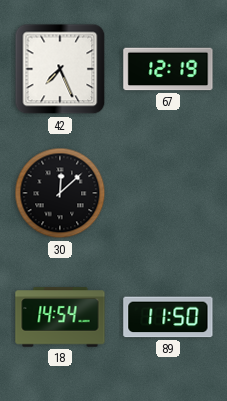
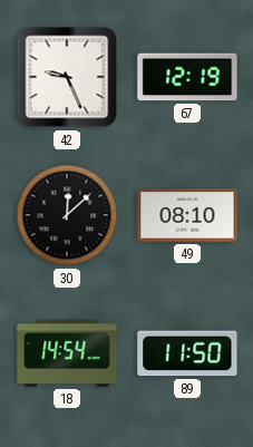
42: 7:26 -> 9:26
49: none -> 08:10
